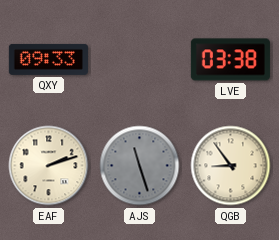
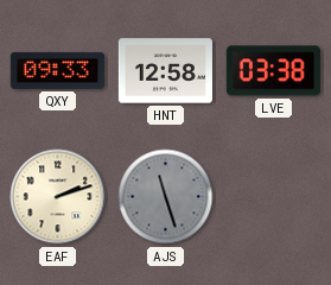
HNT: none -> 12:58
QGB: 8:54 -> none
